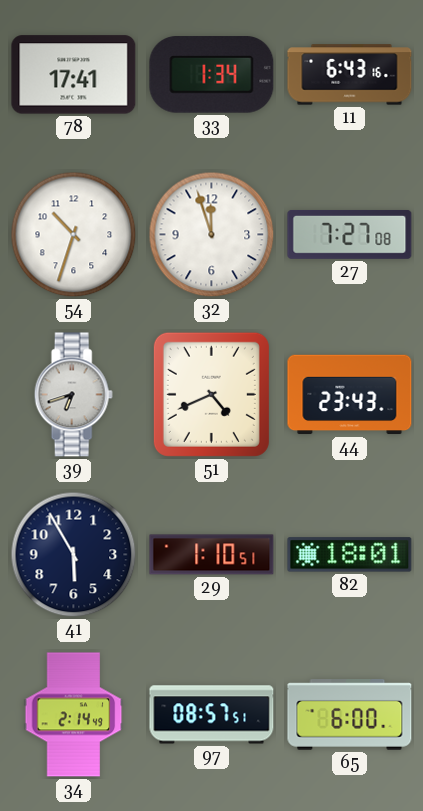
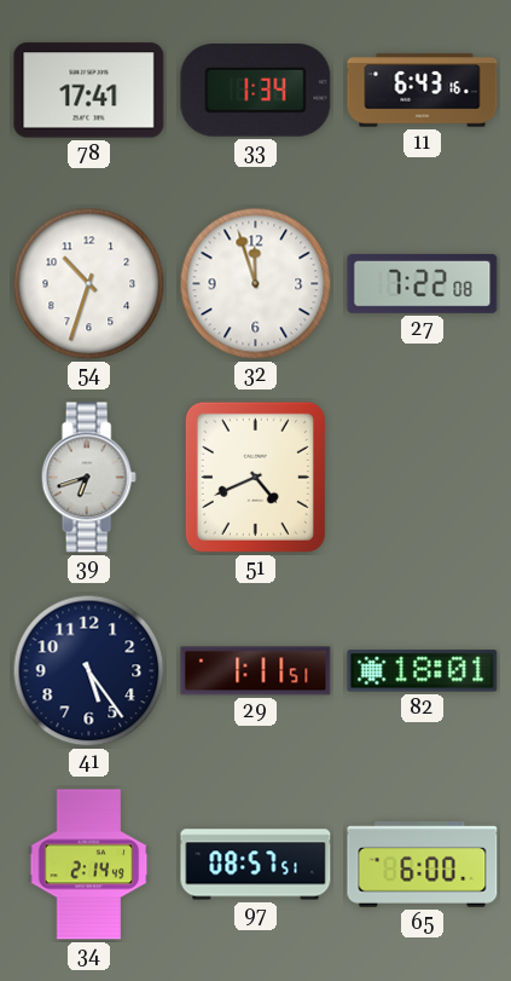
27: 7:27 -> 7:22
44: 23:43 -> none
41: 5:55 -> 5:24
29: 1:10 -> 1:11
